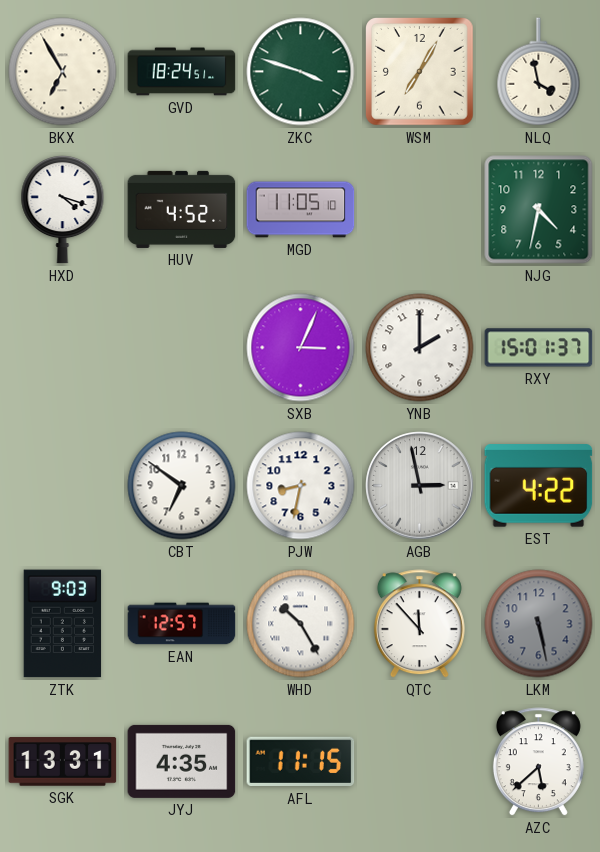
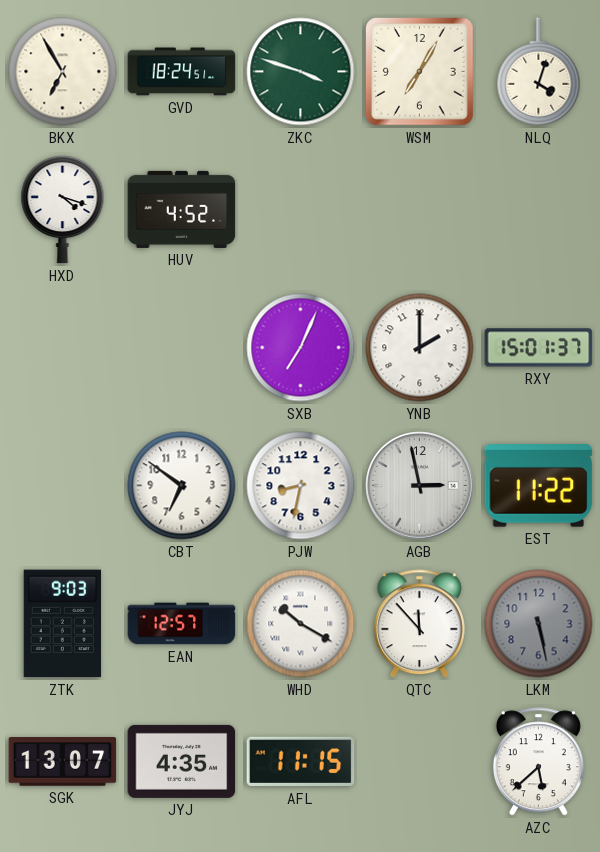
NLQ: 3:58 -> 4:03
MGD: 11:05 -> none
NJG: 4:32 -> none
SXB: 3:04 -> 7:04
EST: 4:22 -> 11:22
WHD: 10:25 -> 10:20
SGK: 13:31 -> 13:07
